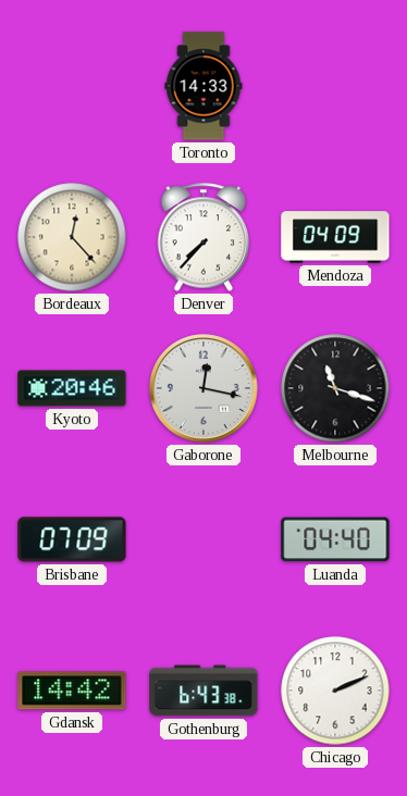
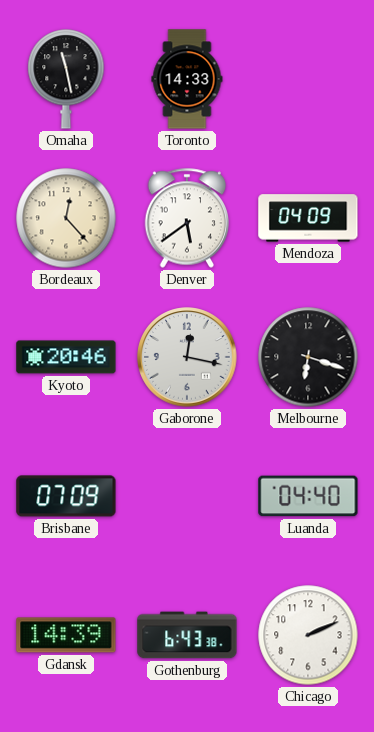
Omaha: none -> 11:28
Denver: 7:37 -> 5:39
Melbourne: 11:18 -> 6:18
Gdansk: 14:42 -> 14:39
